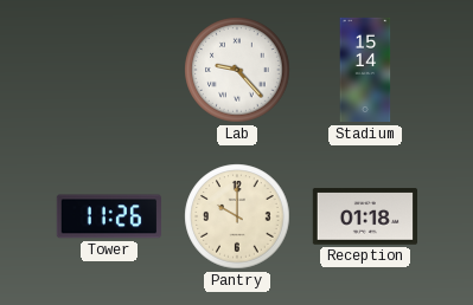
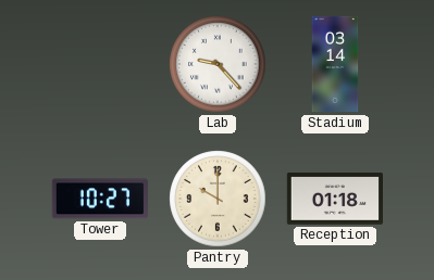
Stadium: 15:14 -> 03:14
Tower: 11:26 -> 10:27
